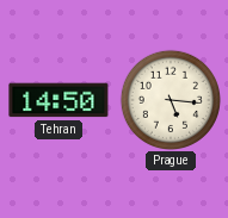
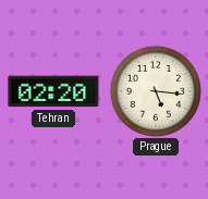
Tehran: 14:50 -> 02:20
